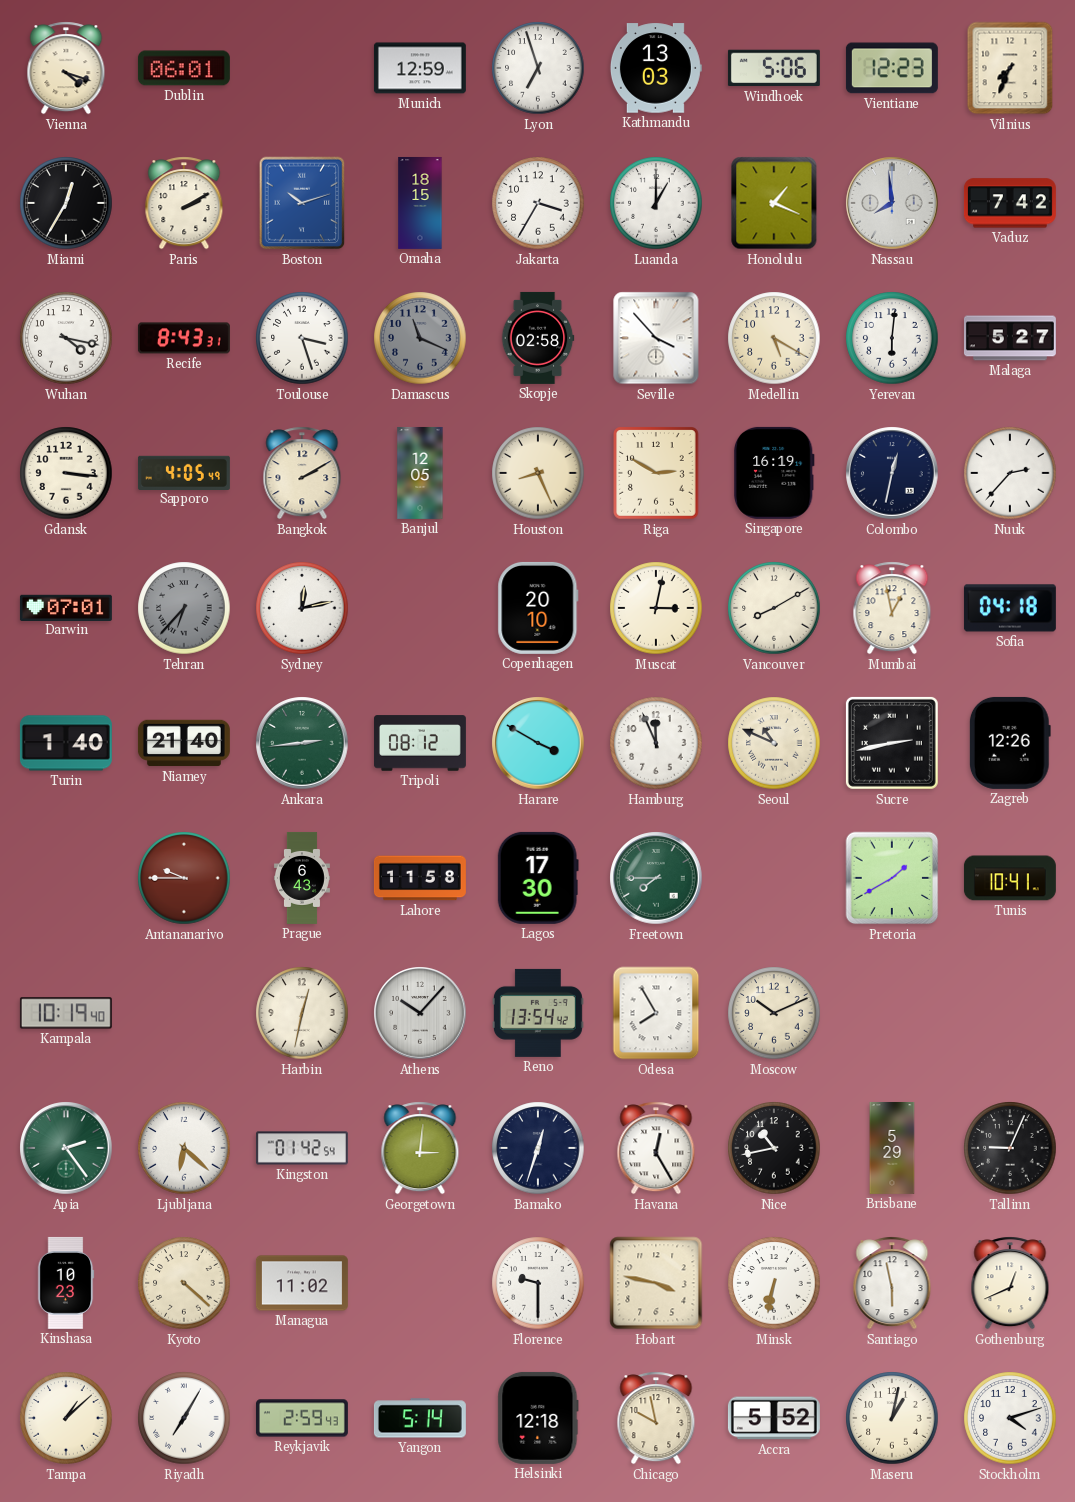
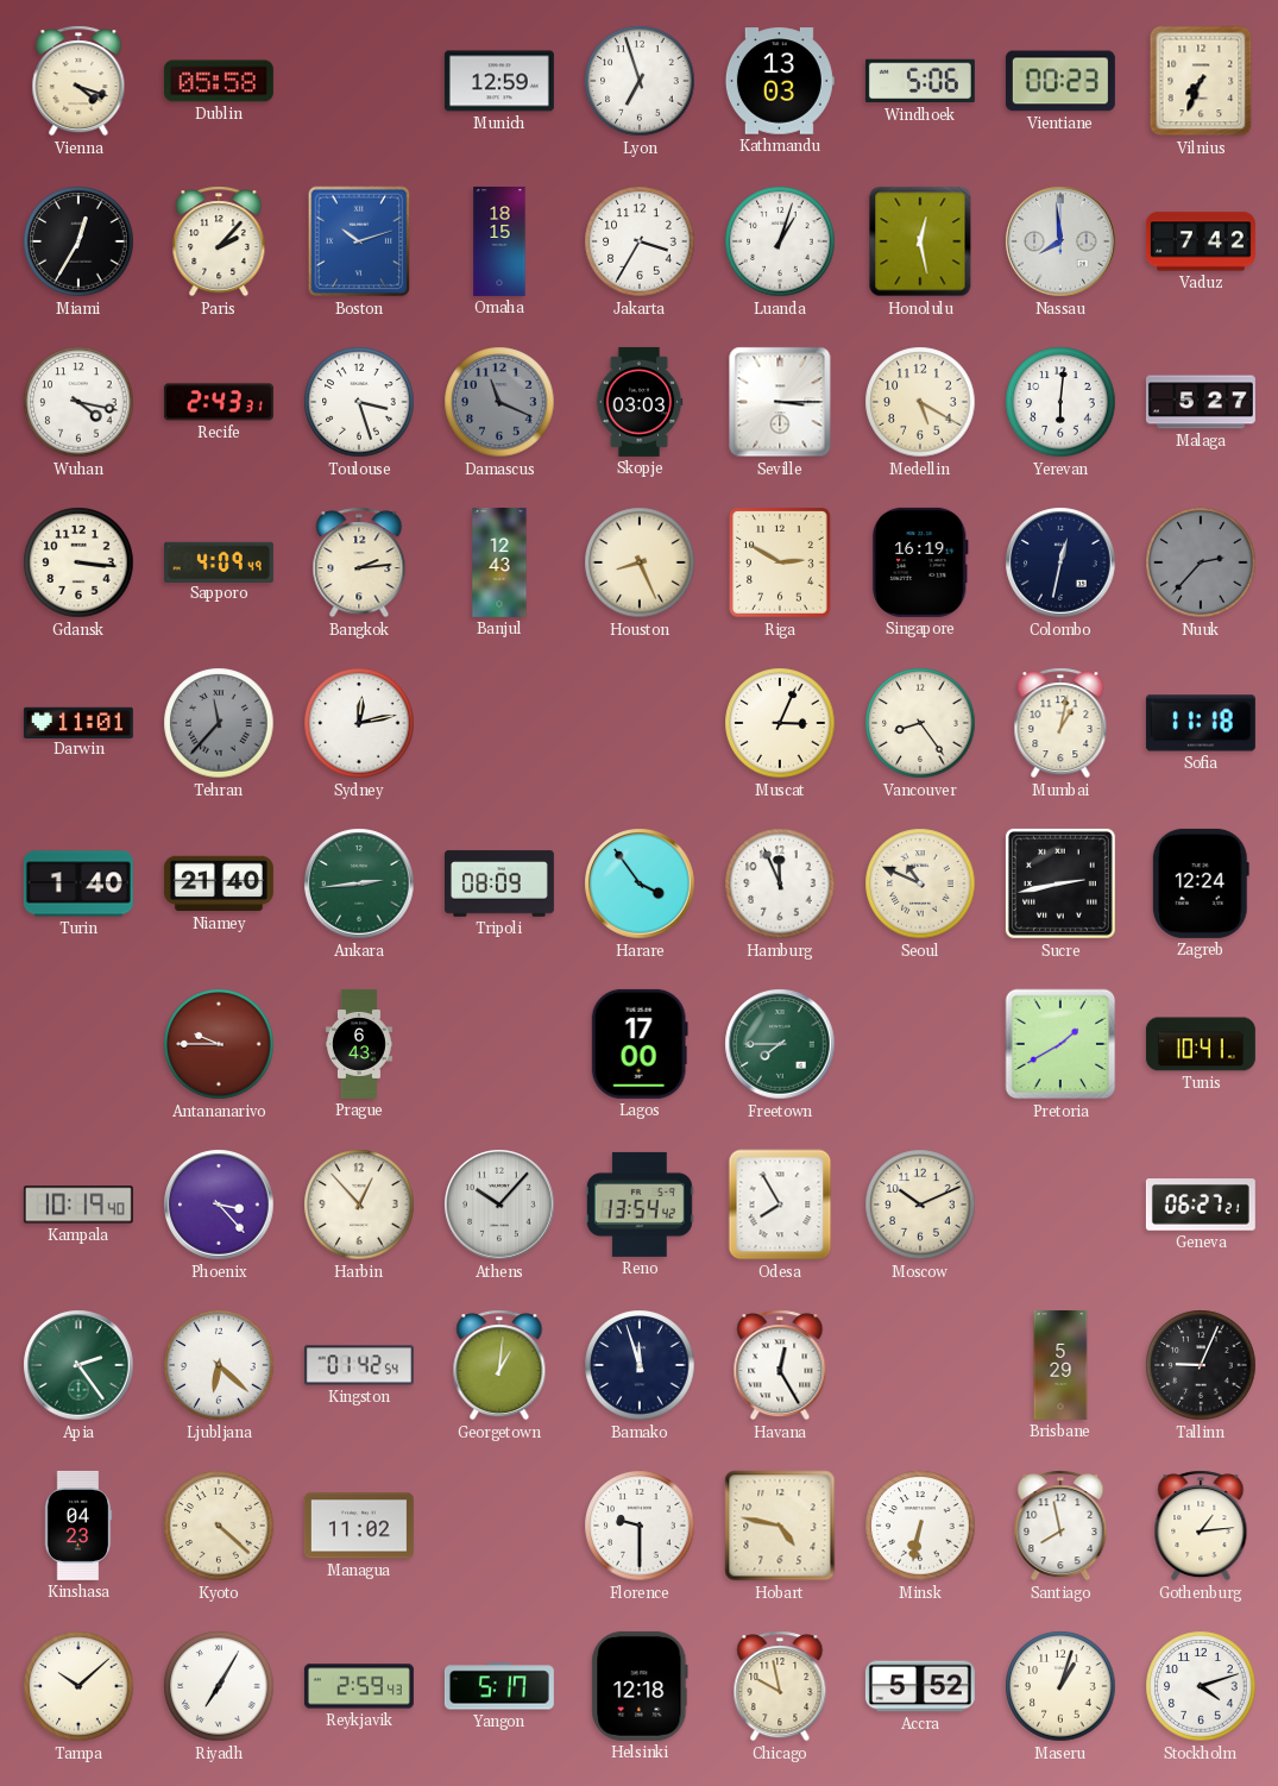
Dublin: 06:01 -> 05:58
Vientiane: 12:23 -> 00:23
Paris: 2:10 -> 2:07
Luanda: 1:00 -> 1:03
Honolulu: 1:19 -> 12:28
Recife: 8:43 -> 2:43
Skopje: 02:58 -> 03:03
Seville: 3:53 -> 3:15
Sapporo: 4:05 -> 4:09
Bangkok: 2:10 -> 2:14
Banjul: 12:05 -> 12:43
Nuuk dial: white -> grey
Darwin: 07:01 -> 11:01
Tehran: 6:37 -> 11:37
Copenhagen: 20:10 -> none
Muscat: 3:02 -> 3:04
Vancouver: 8:10 -> 8:24
Mumbai: 12:58 -> 1:02
Sofia: 04:18 -> 11:18
Tripoli: 08:12 -> 08:09
Harare: 3:50 -> 3:54
Zagreb: 12:26 -> 12:24
Lahore: 11:58 -> none
Lagos: 17:30 -> 17:00
Phoenix: none -> 3:23
Harbin: 12:32 -> 12:53
Geneva: none -> 06:27
Georgetown: 3:01 -> 1:01
Bamako: 12:33 -> 11:57
Nice: 10:43 -> none
Kinshasa: 10:23 -> 04:23
Hobart: 3:47 -> 4:47
Santiago: 5:58 -> 7:58
Gothenburg: 12:41 -> 1:14
Tampa: 1:08 -> 10:08
Yangon: 5:14 -> 5:17
Maseru: 1:02 -> 1:03
